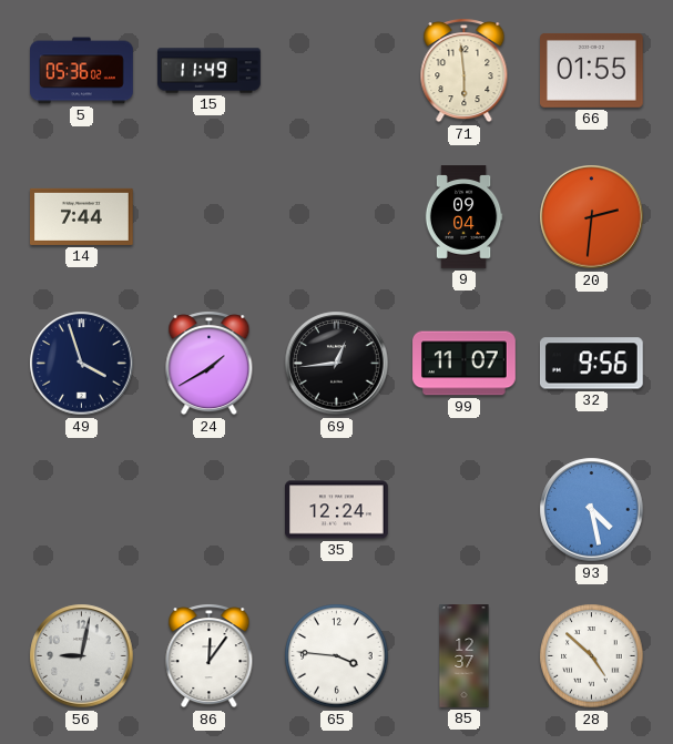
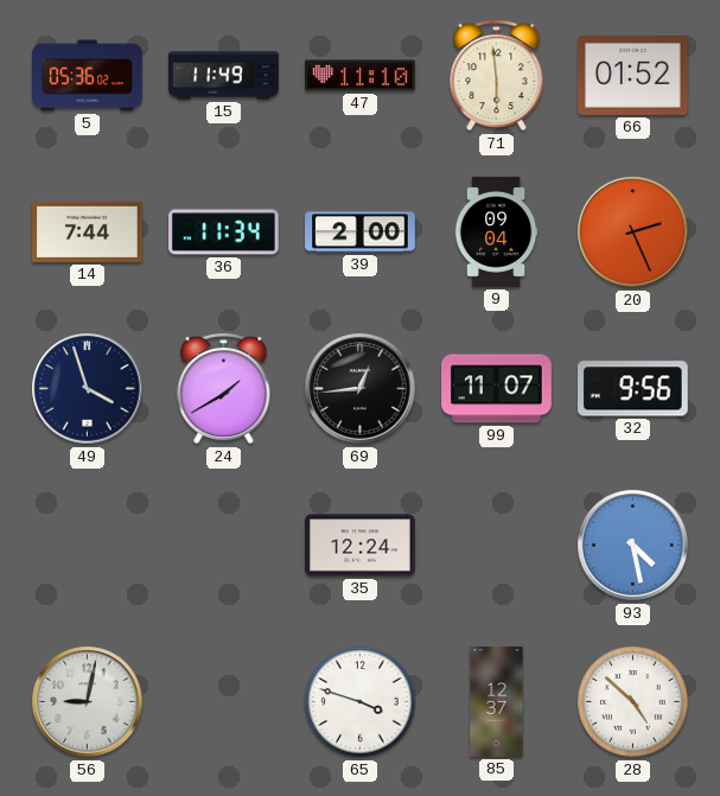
47: none -> 11:10
66: 01:55 -> 01:52
36: none -> 11:34
39: none -> 2:00
20: 2:31 -> 2:26
86: 12:06 -> none
65: 3:46 -> 3:48
